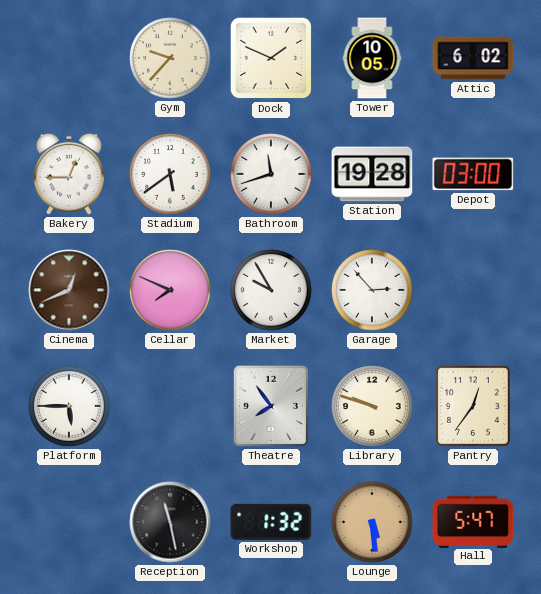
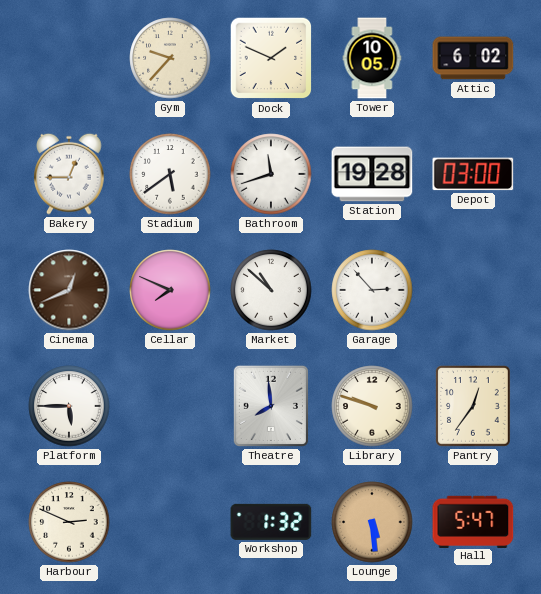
Market: 9:55 -> 10:52
Theatre: 7:54 -> 7:59
Harbour: none -> 2:49
Reception: 11:28 -> none
